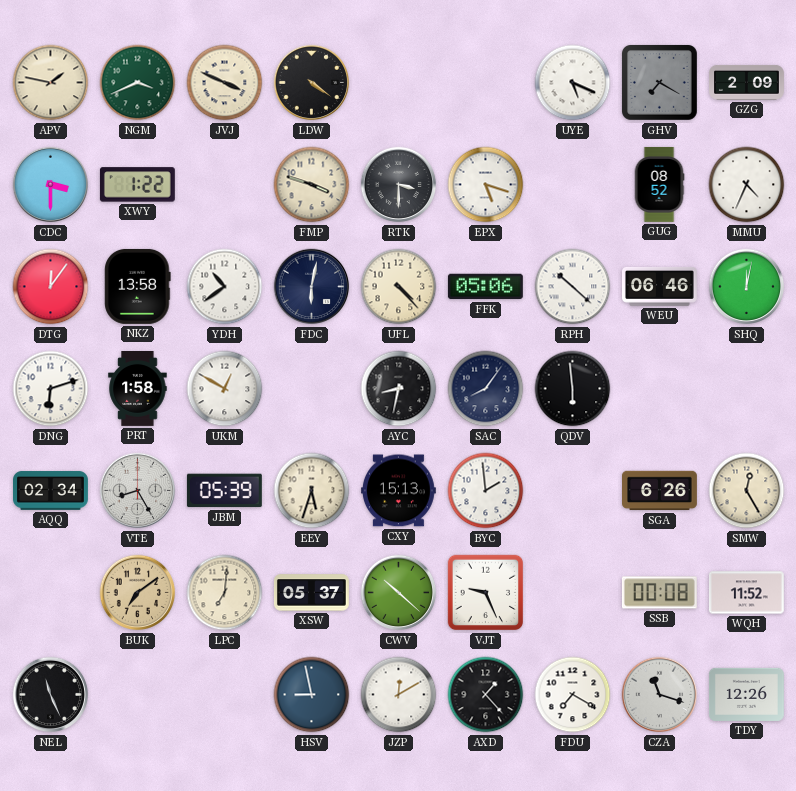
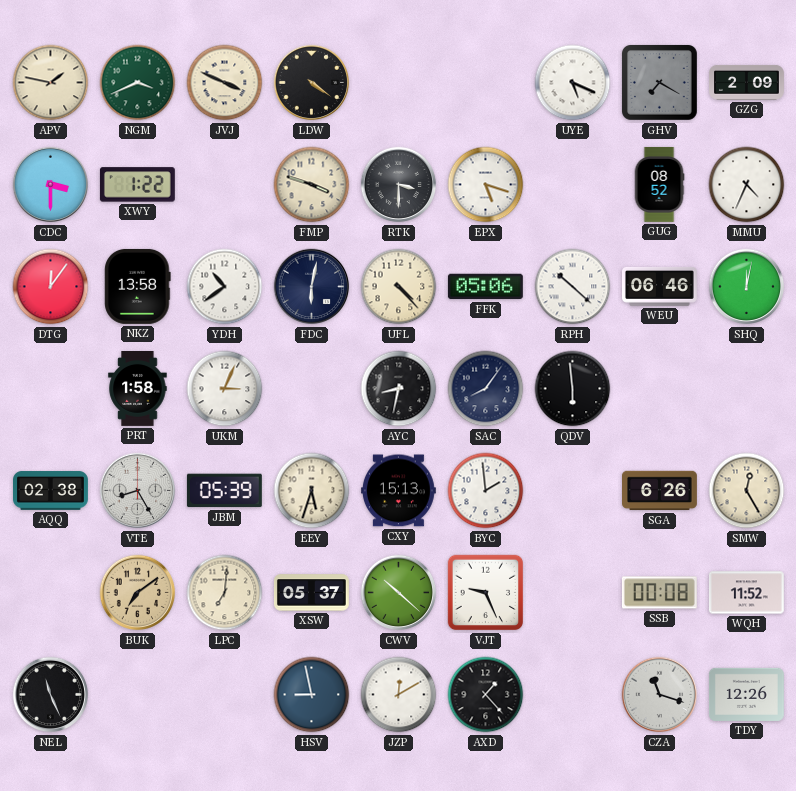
DNG: 6:12 -> none
UKM: 12:50 -> 3:04
AQQ: 02:34 -> 02:38
FDU: 7:20 -> none
